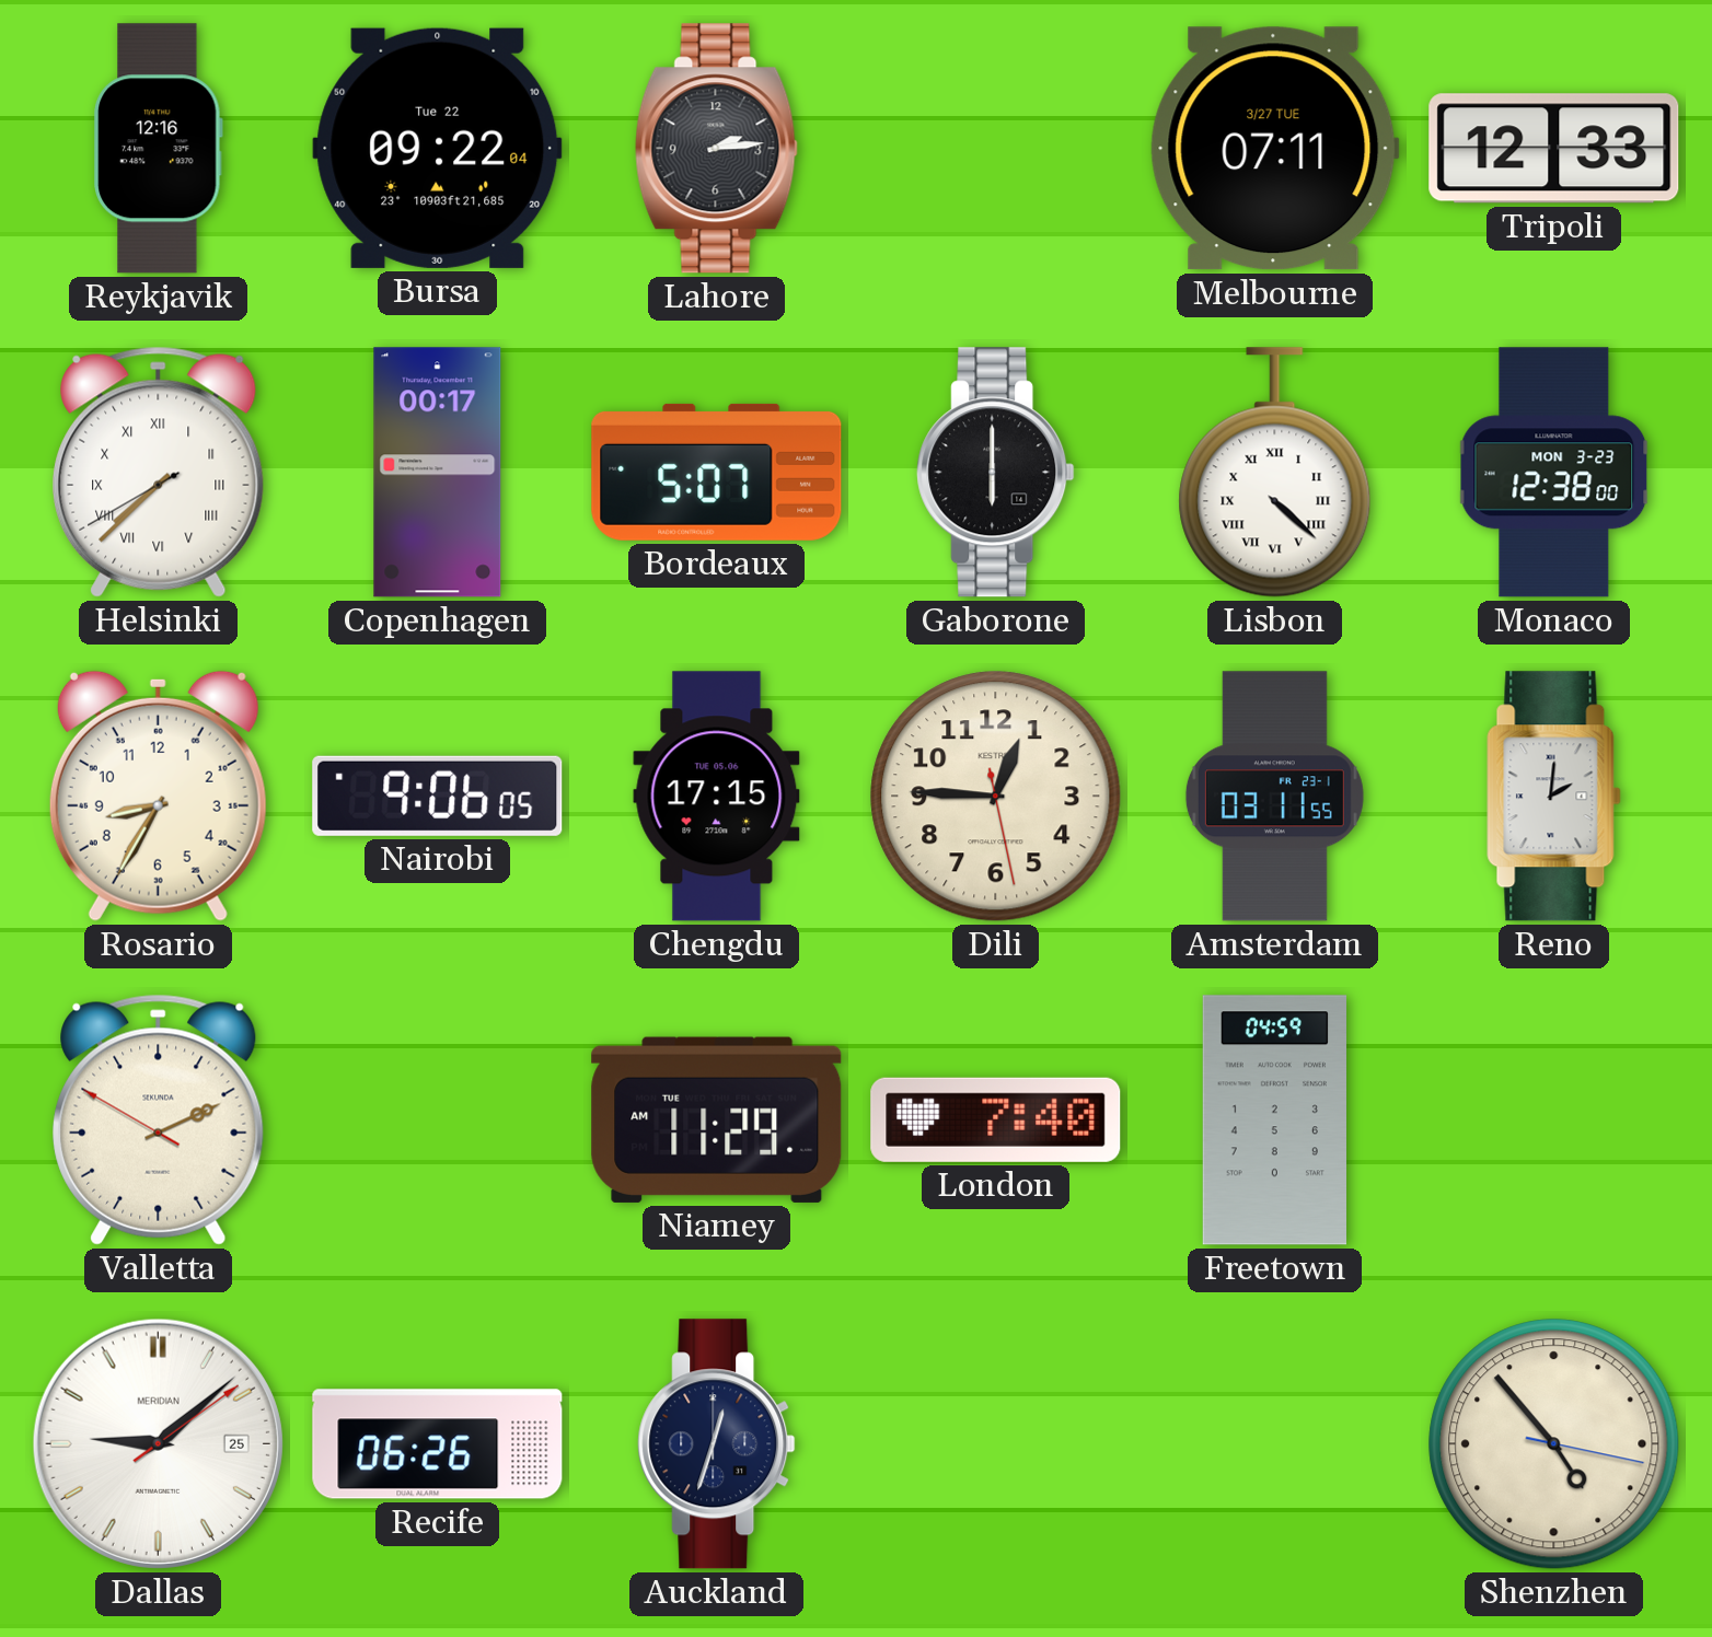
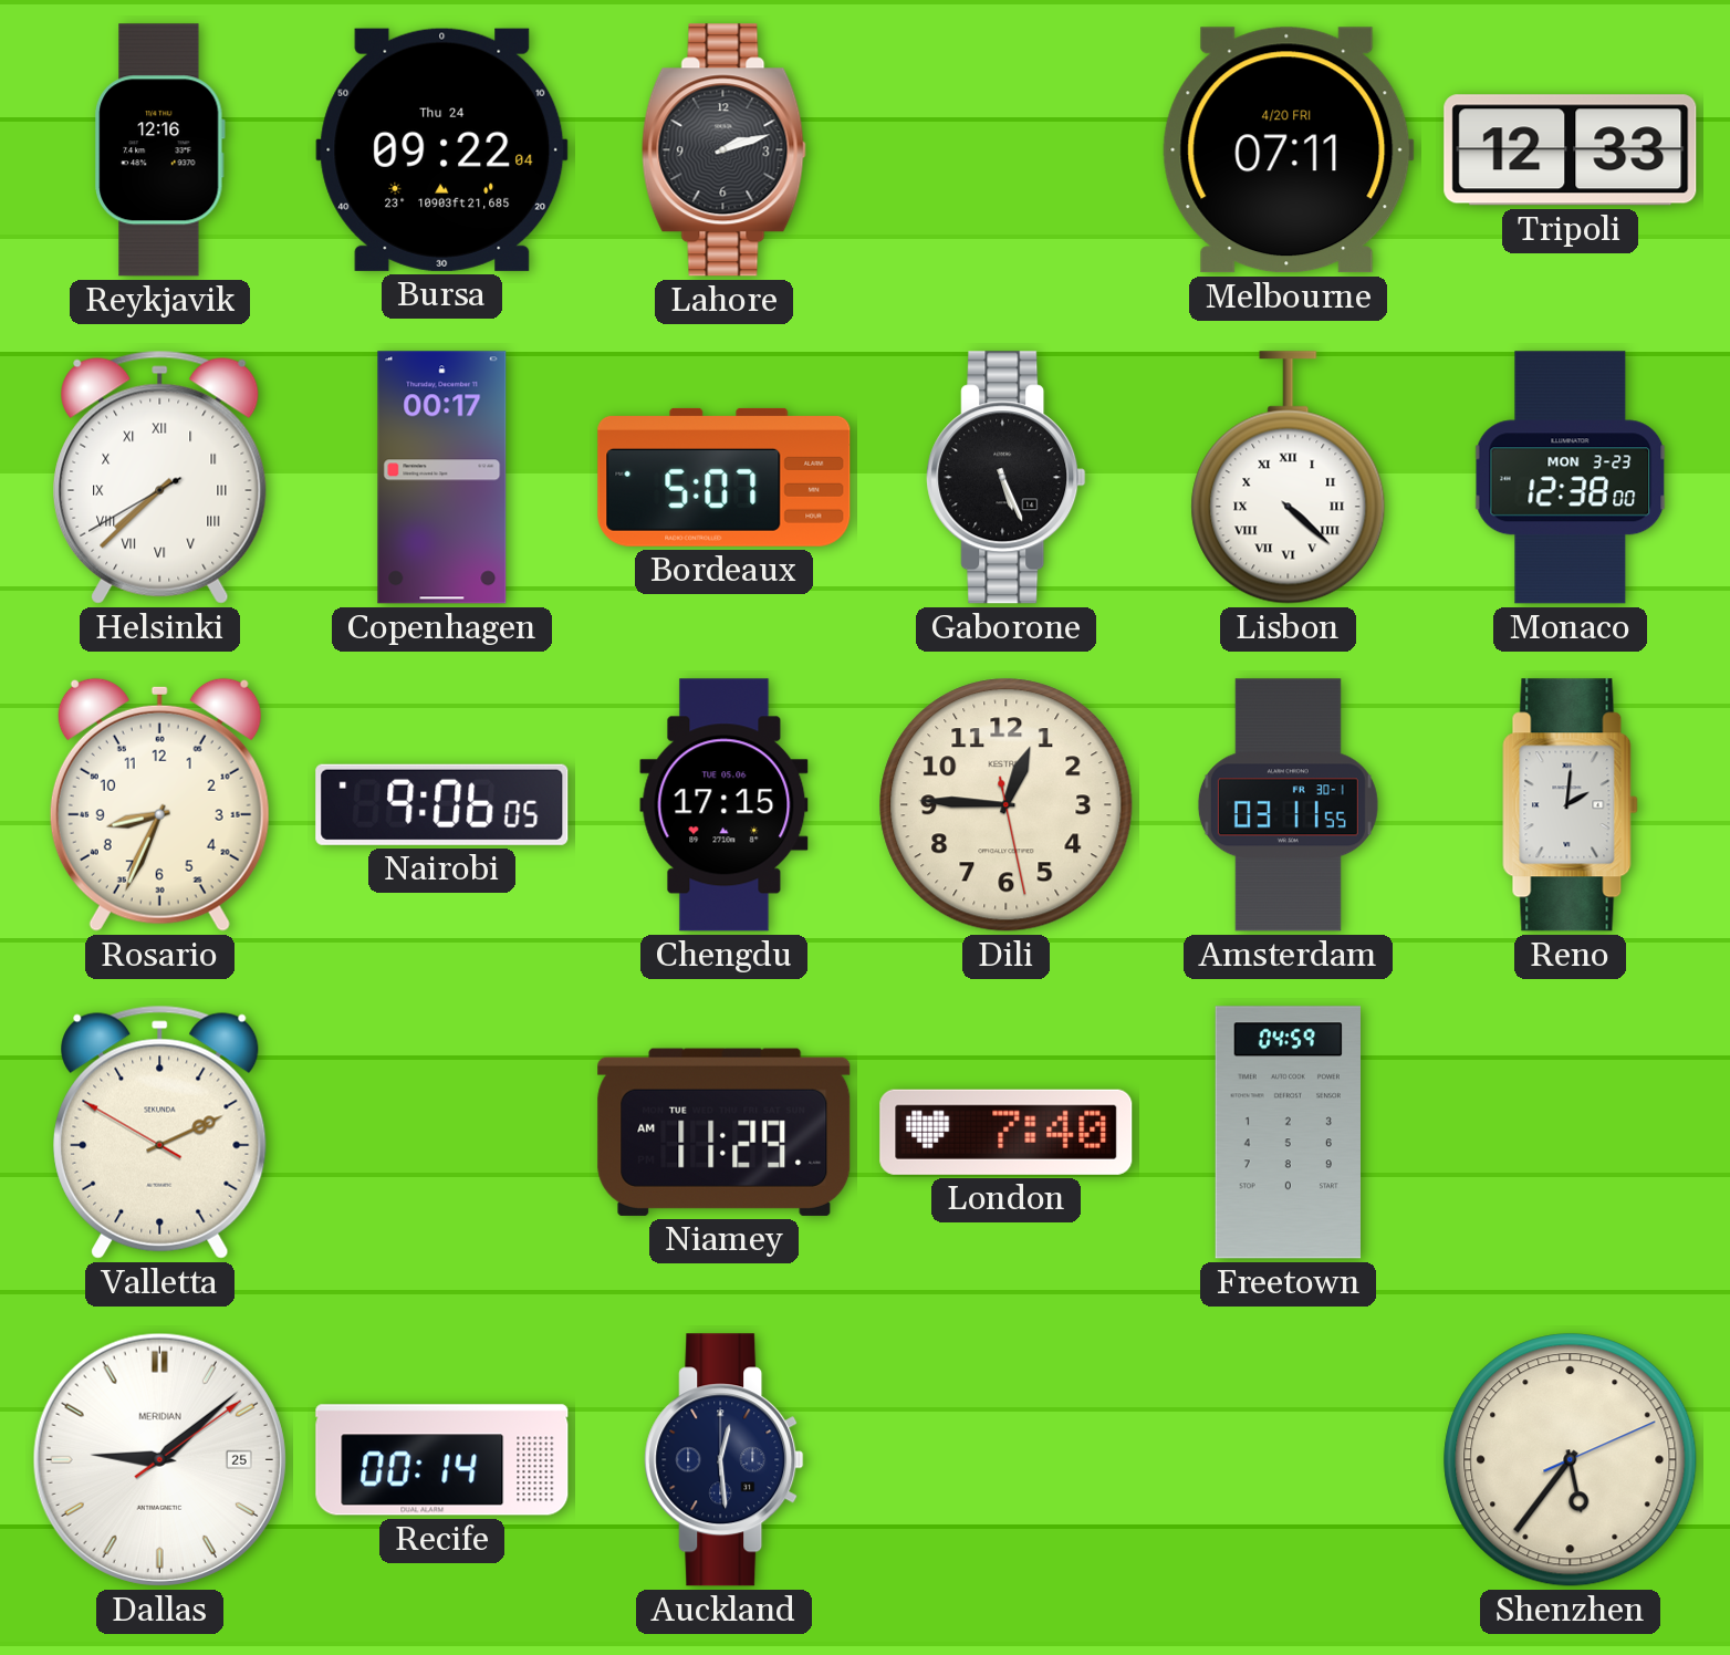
Bursa date: Tue 22 -> Thu 24
Lahore: 2:14 -> 2:12
Melbourne date: 3/27 TUE -> 4/20 FRI
Gaborone: 6:00 -> 5:26
Rosario: 8:35 -> 8:34
Amsterdam date: FR 23-1 -> FR 30-1
Recife: 06:26 -> 00:14
Auckland: 12:33 -> 12:29
Shenzhen: 4:53 -> 5:36
